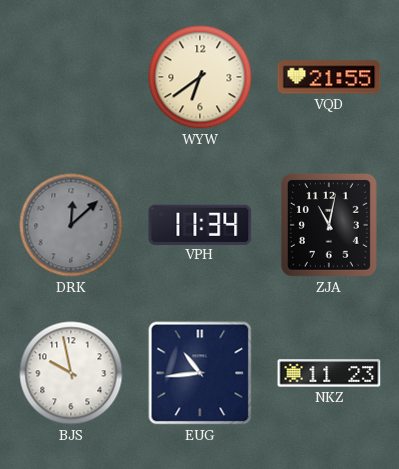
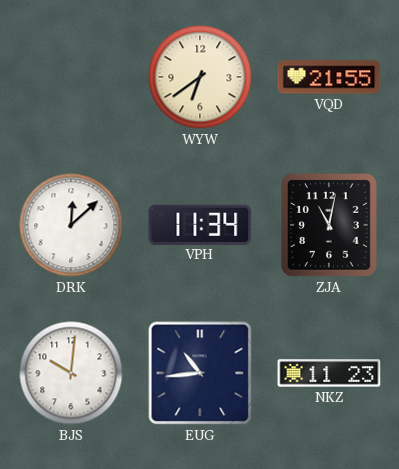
DRK dial: grey -> white
BJS: 9:58 -> 10:01
